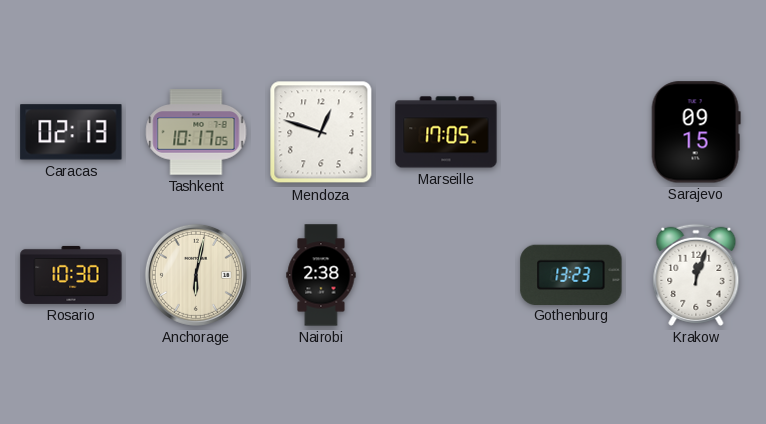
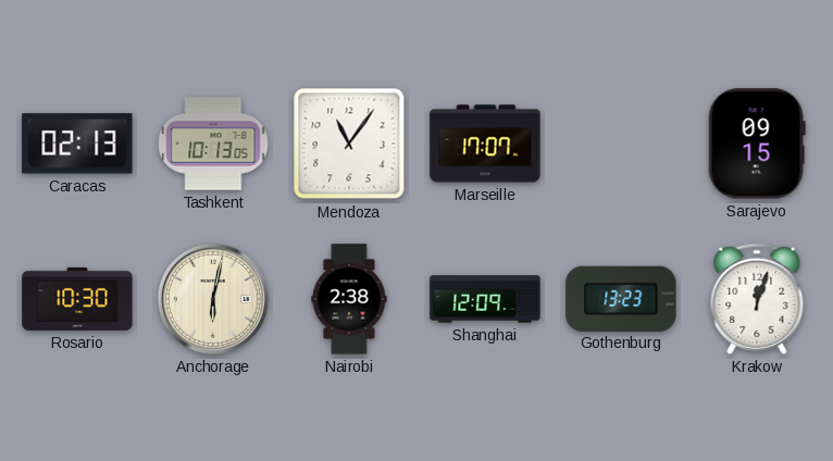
Tashkent: 10:17 -> 10:13
Mendoza: 12:48 -> 11:06
Marseille: 17:05 -> 17:07
Shanghai: none -> 12:09
